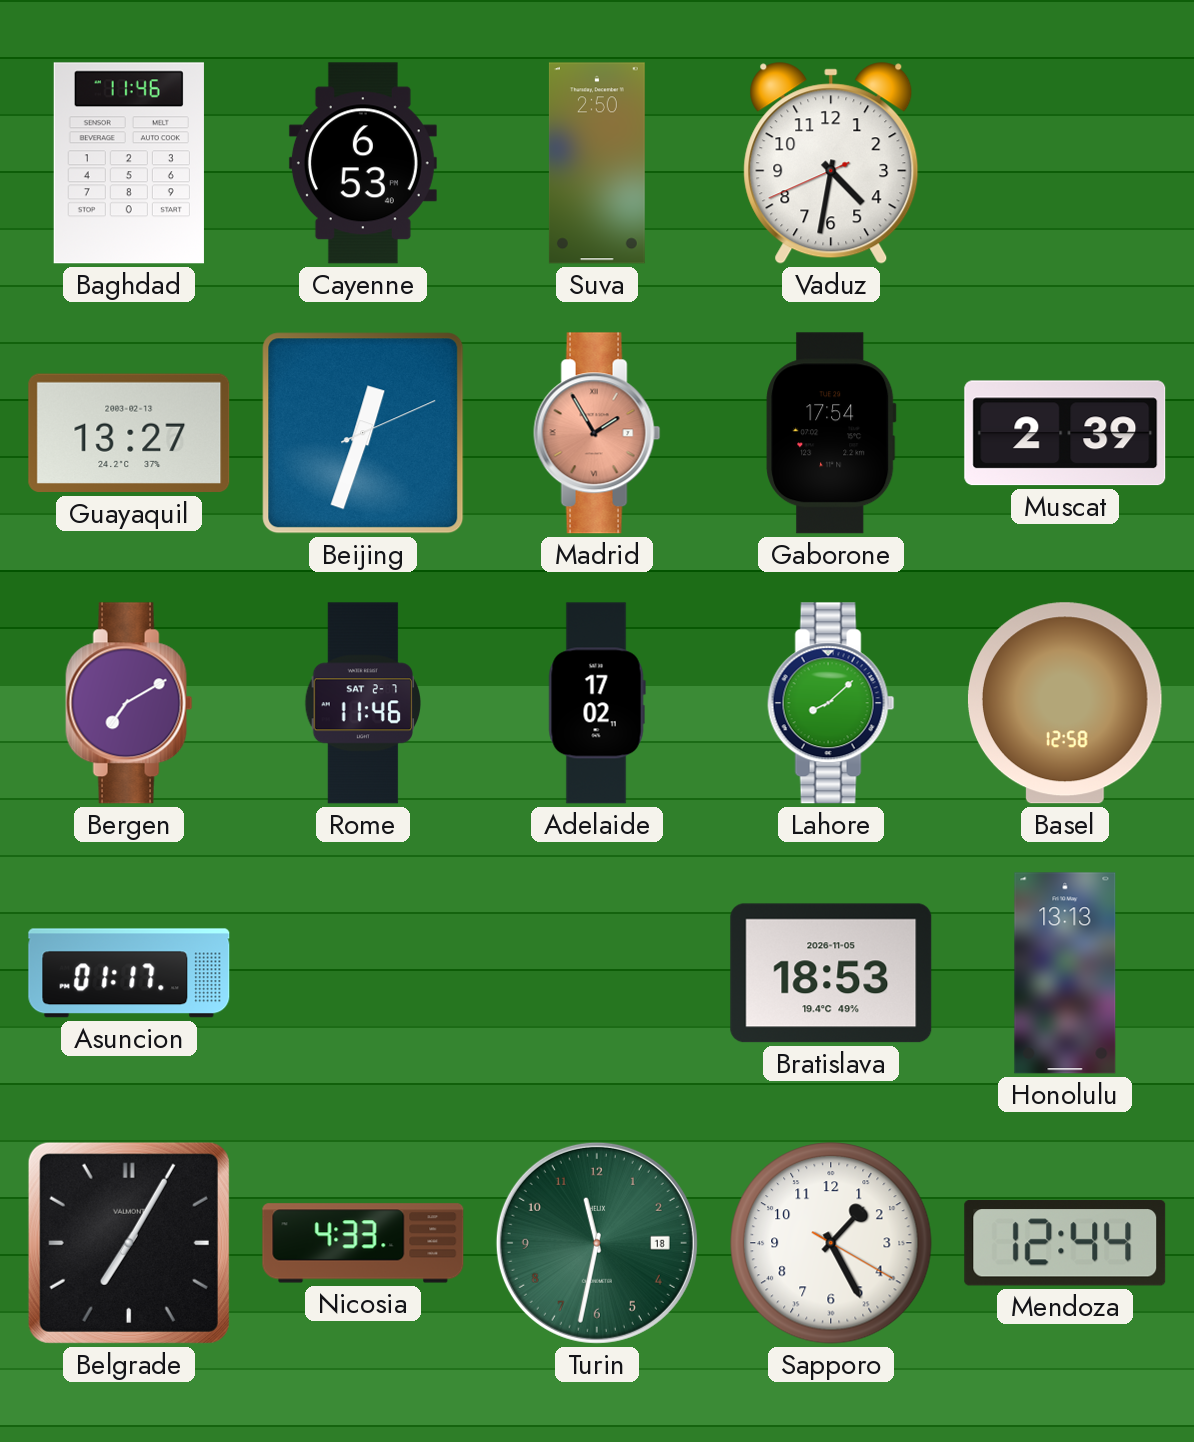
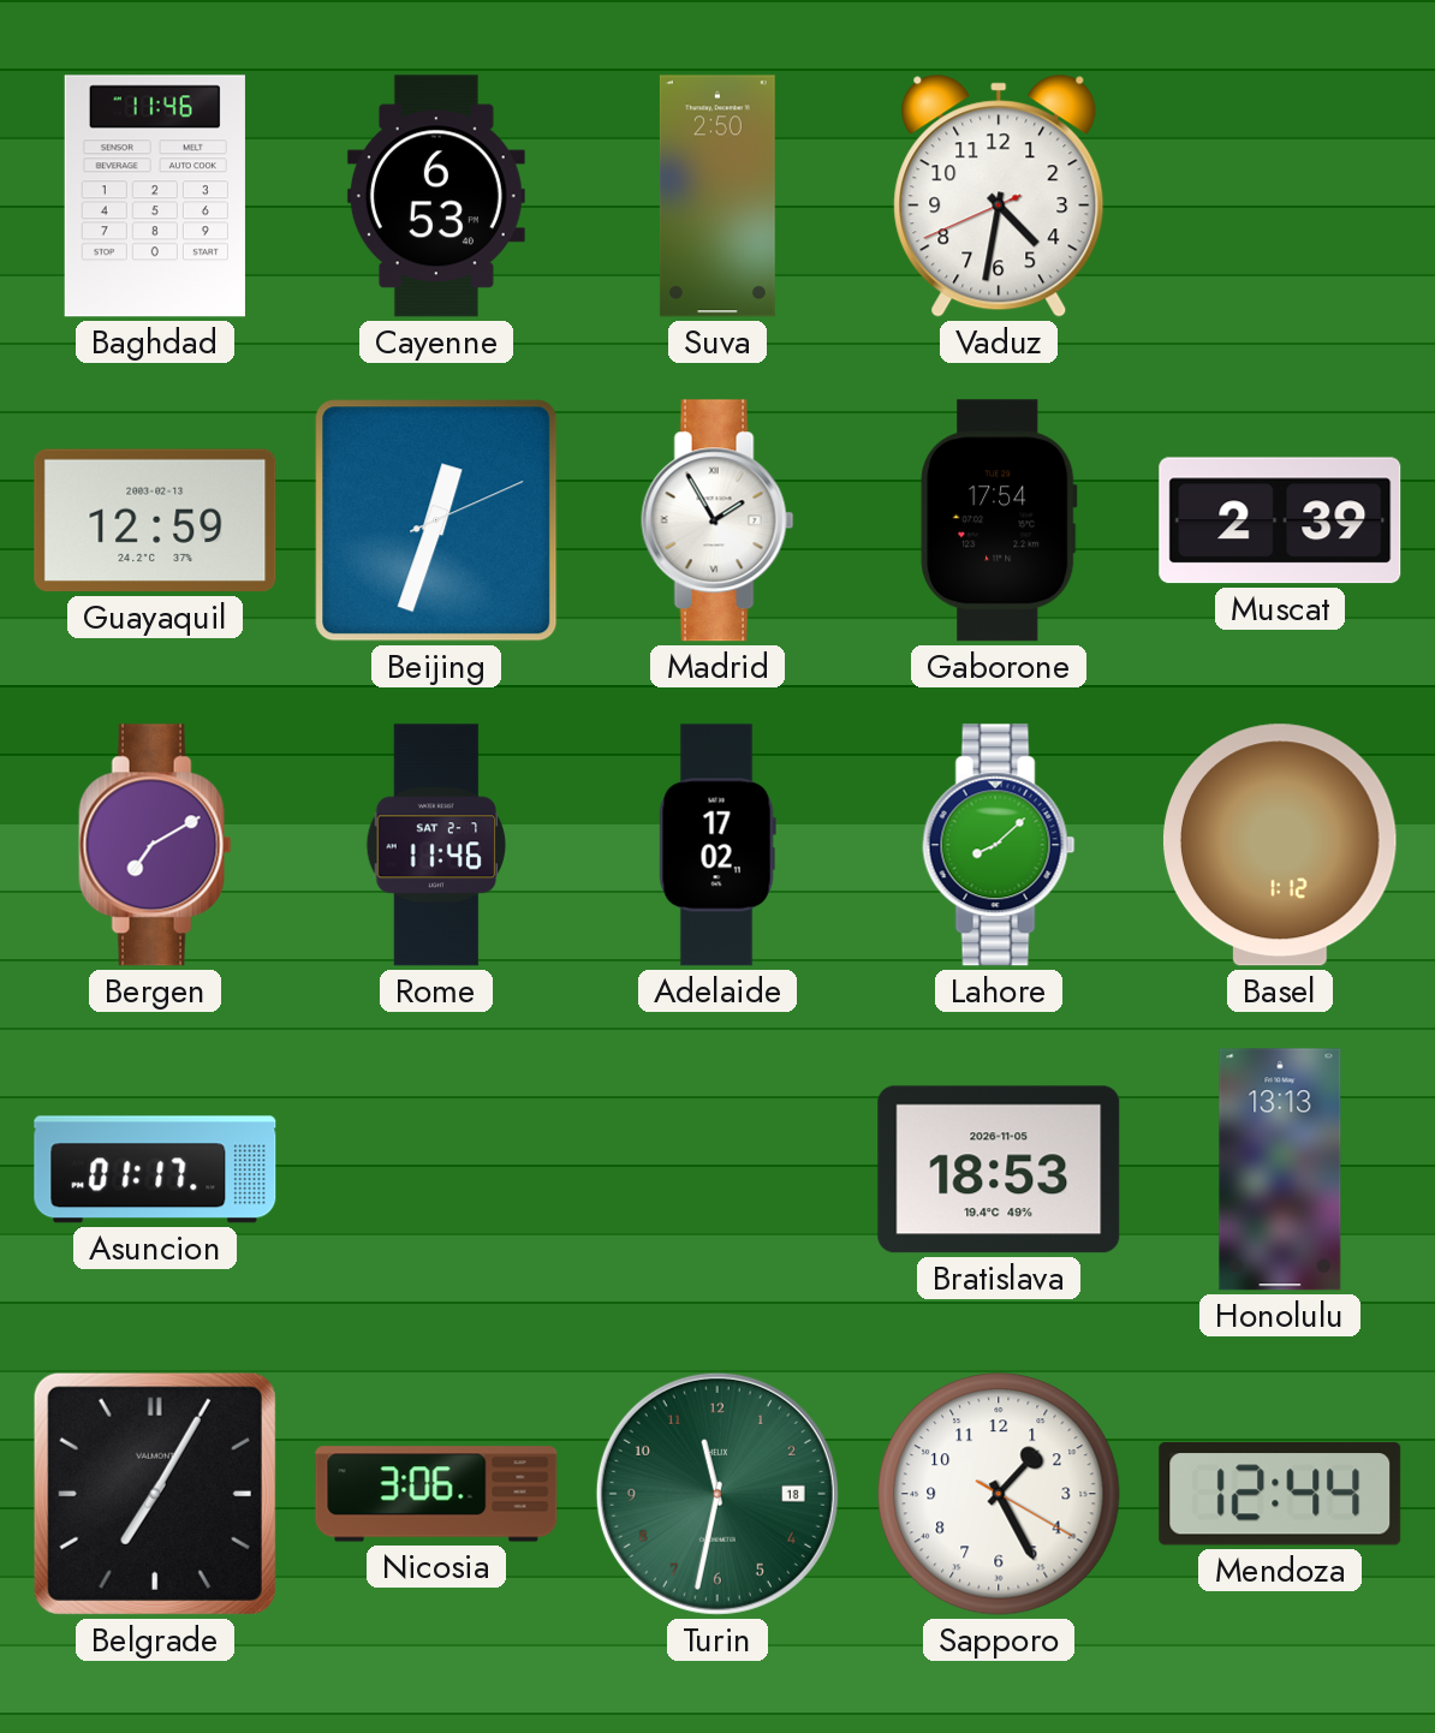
Guayaquil: 13:27 -> 12:59
Madrid dial: salmon -> white
Basel: 12:58 -> 1:12
Nicosia: 4:33 -> 3:06
